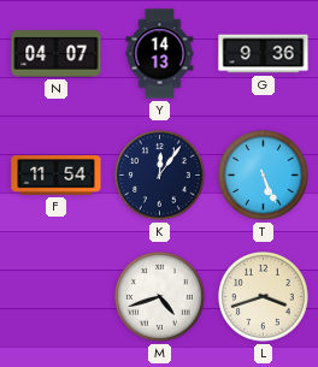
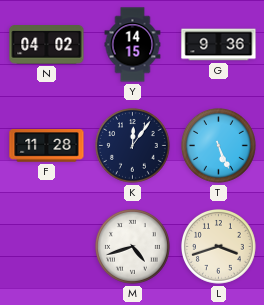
N: 04:07 -> 04:02
Y: 14:13 -> 14:15
F: 11:54 -> 11:28
